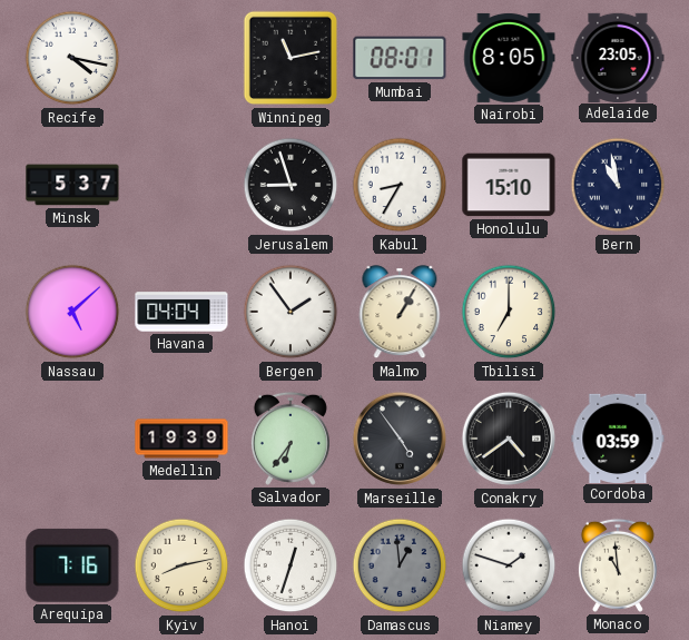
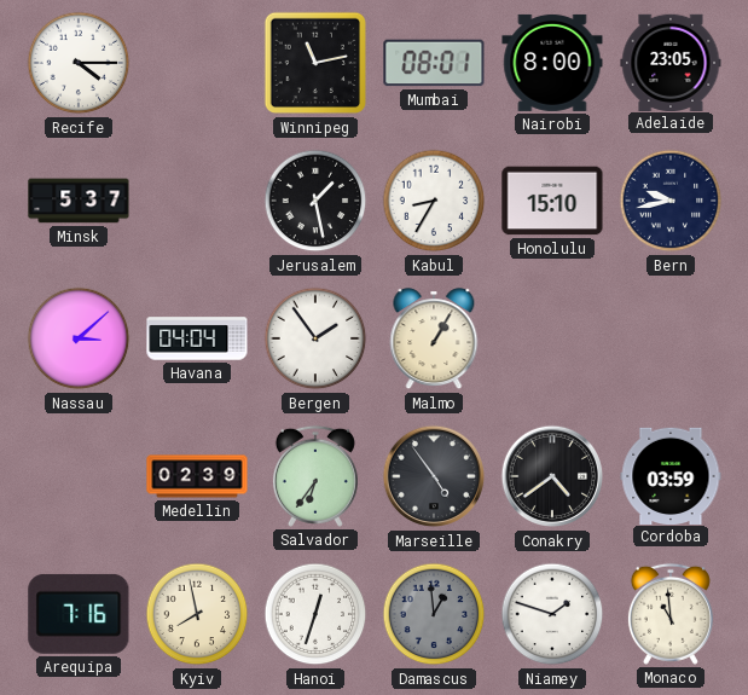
Recife: 4:17 -> 4:15
Nairobi: 8:05 -> 8:00
Jerusalem: 8:57 -> 1:28
Bern: 10:58 -> 9:43
Nassau: 5:08 -> 3:08
Tbilisi: 7:00 -> none
Medellin: 19:39 -> 02:39
Kyiv: 8:13 -> 7:58
